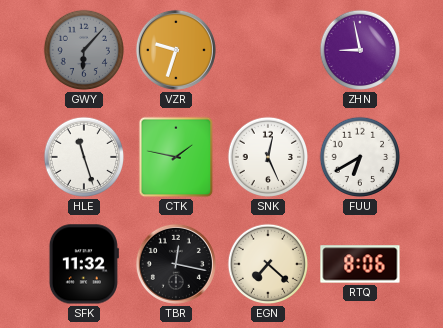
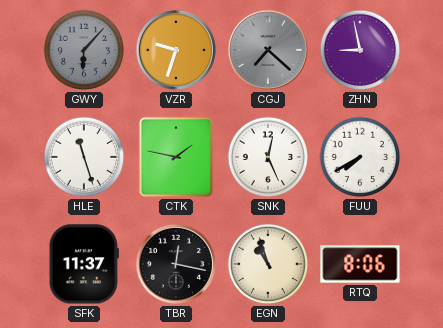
CGJ: none -> 7:22
FUU: 6:40 -> 7:40
SFK: 11:32 -> 11:37
EGN: 7:22 -> 10:57
